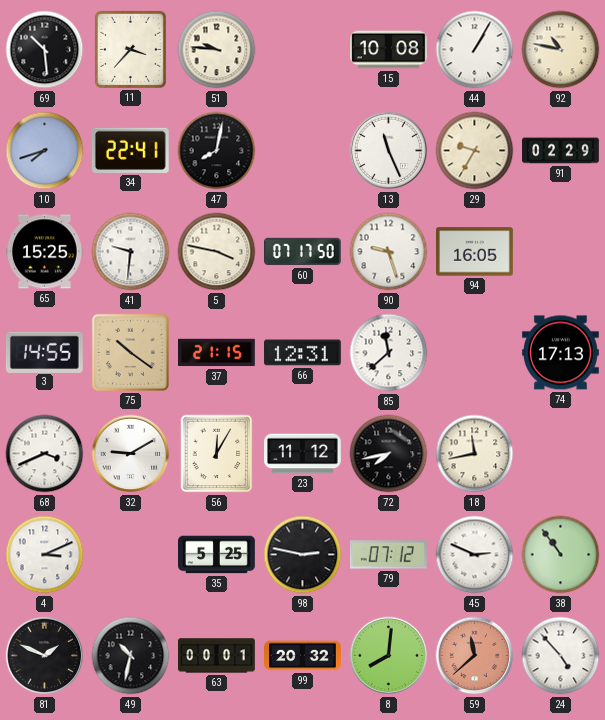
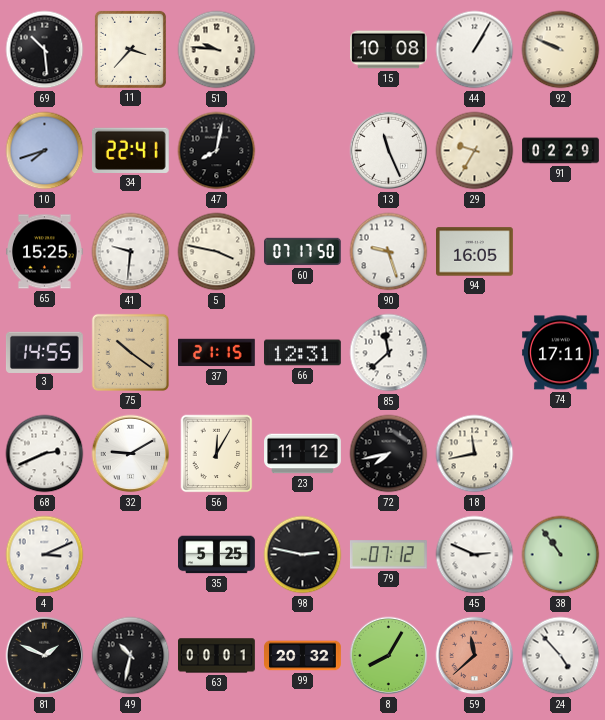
92: 10:47 -> 9:49
74: 17:13 -> 17:11
68: 3:41 -> 2:41
8: 8:01 -> 8:05
